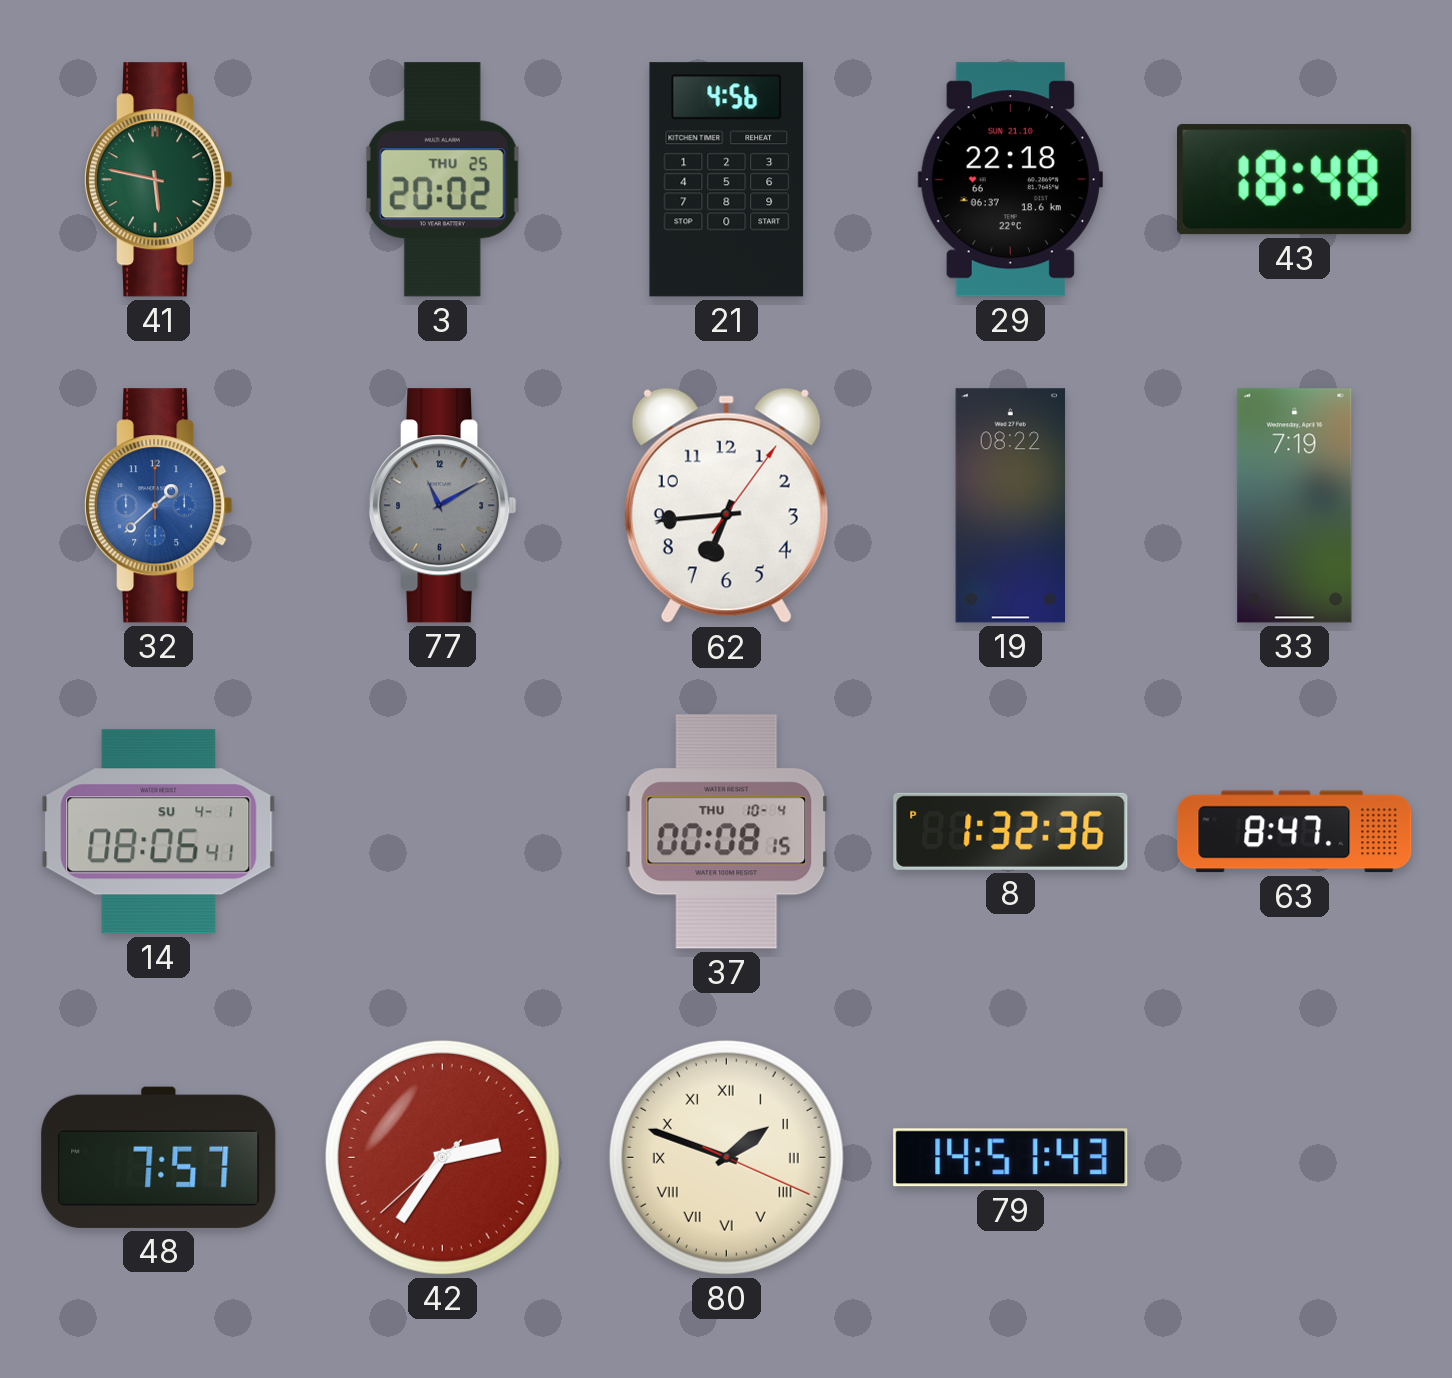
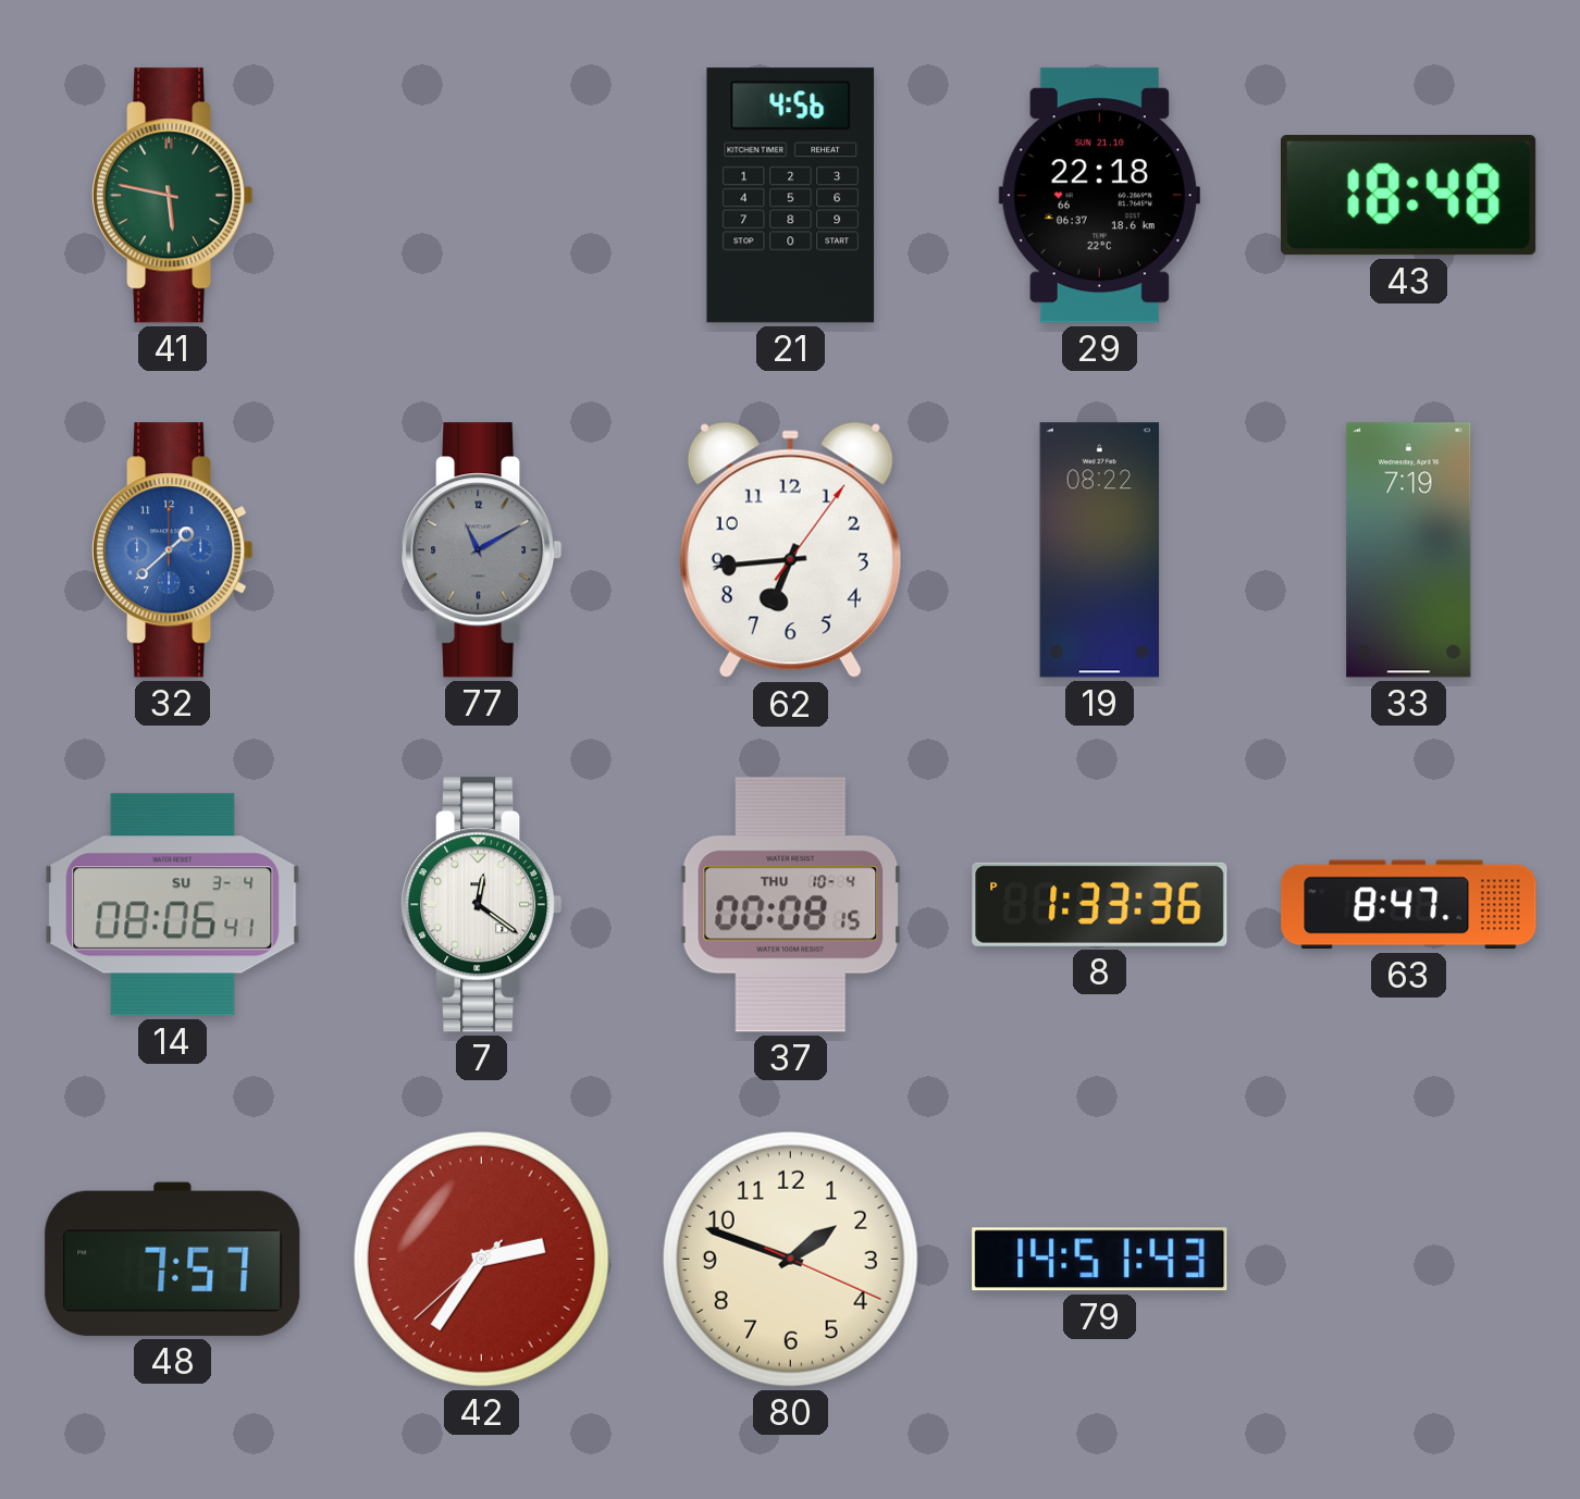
3: 20:02 -> none
14 date: SU 4-1 -> SU 3-4
7: none -> 12:21
8: 1:32 -> 1:33
80 numerals: Roman -> Arabic
